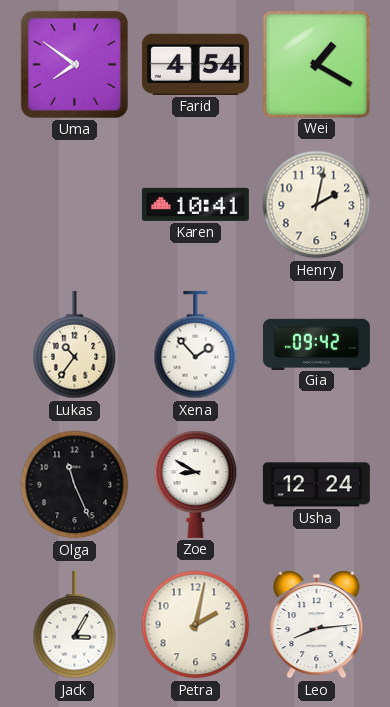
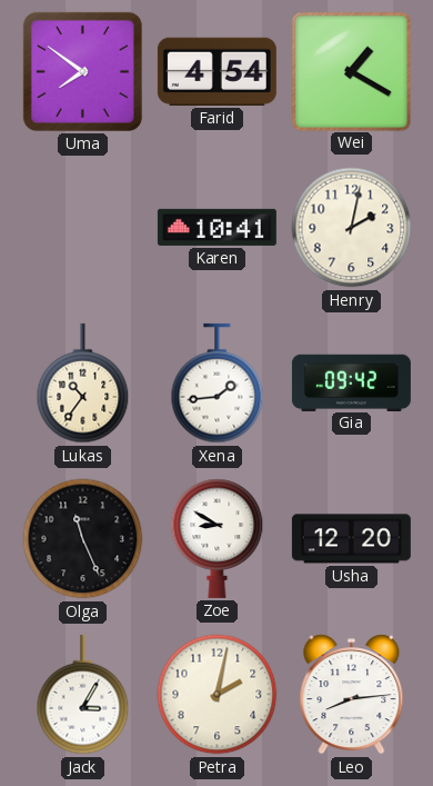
Xena: 1:53 -> 1:44
Usha: 12:24 -> 12:20
